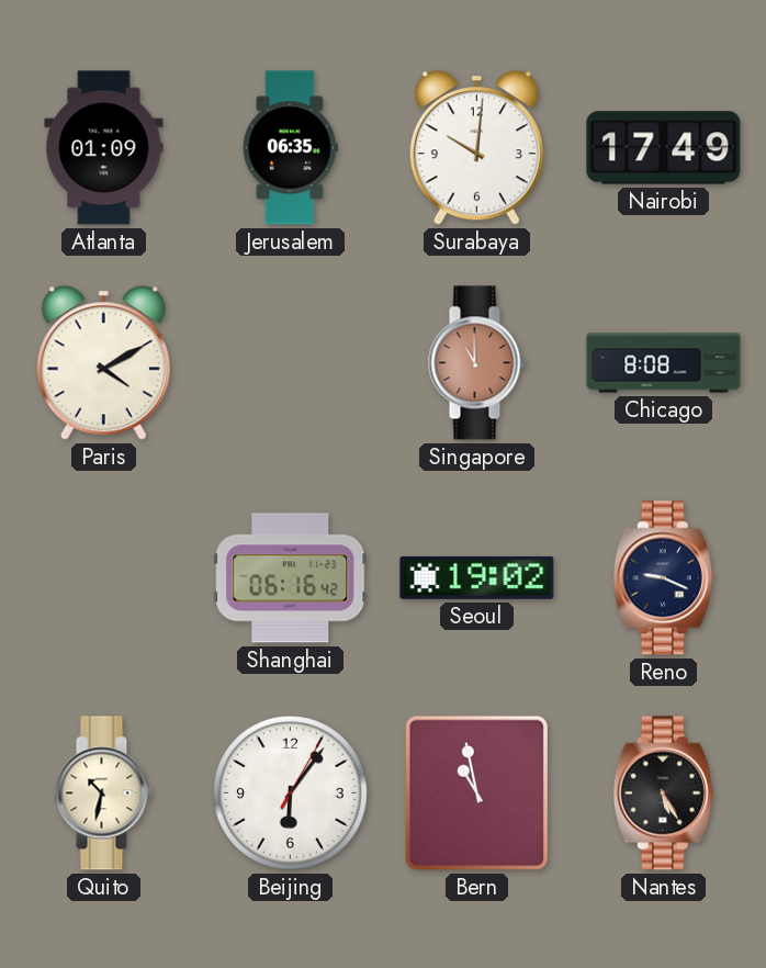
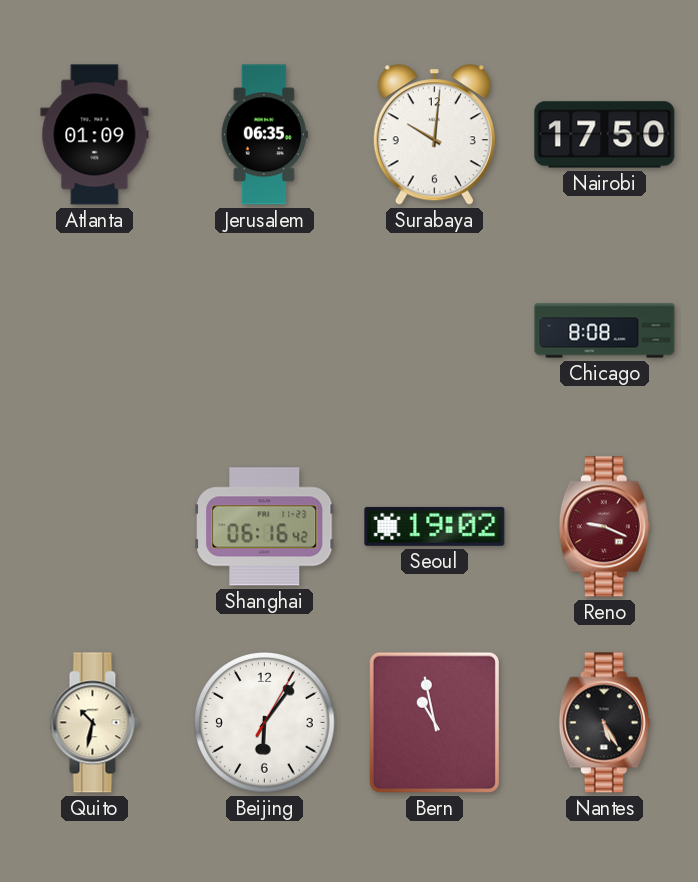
Nairobi: 17:49 -> 17:50
Paris: 4:10 -> none
Singapore: 11:00 -> none
Reno dial: navy -> burgundy
